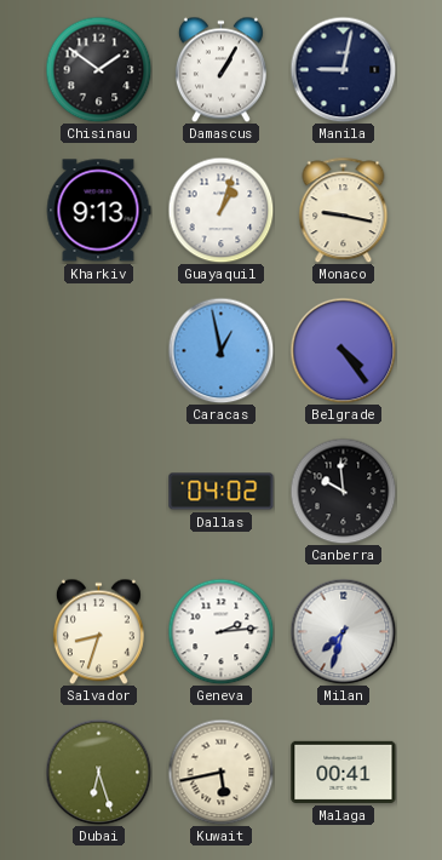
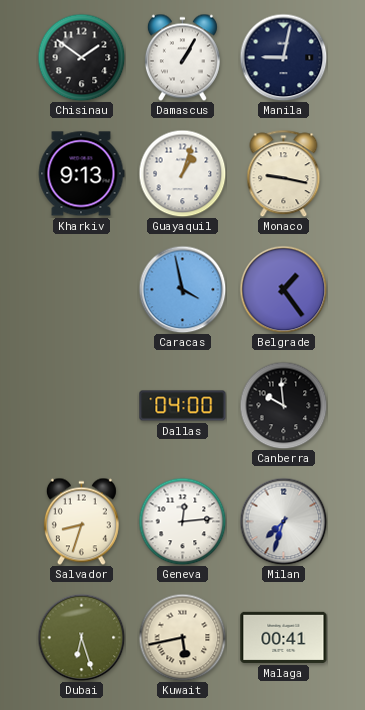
Caracas: 12:58 -> 3:58
Belgrade: 4:24 -> 1:24
Dallas: 04:02 -> 04:00
Geneva: 2:14 -> 12:14
